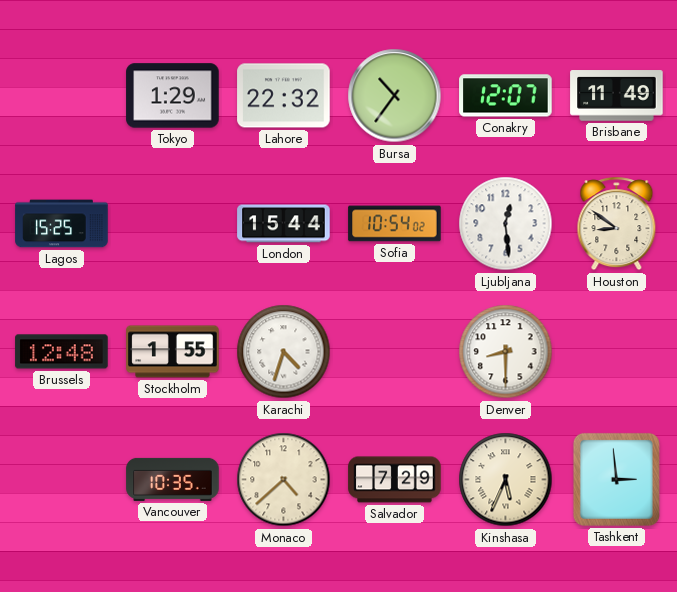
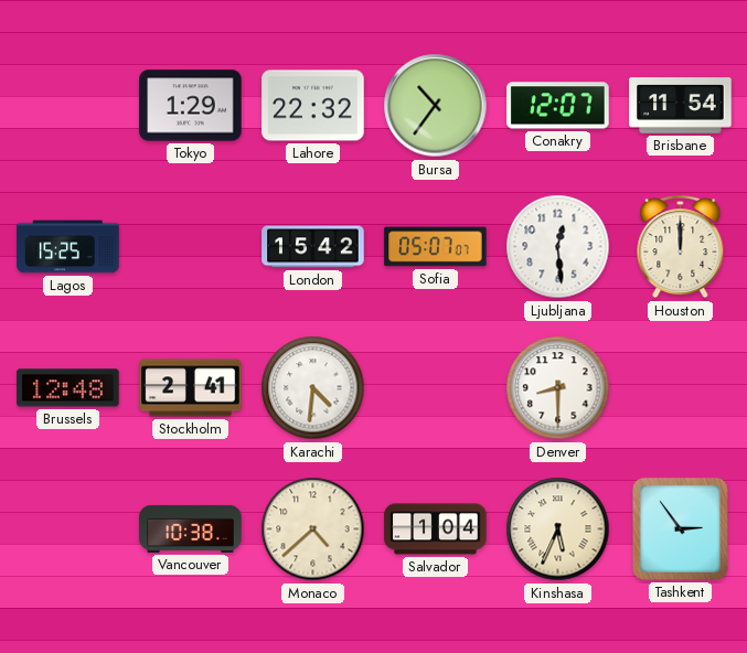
Brisbane: 11:49 -> 11:54
London: 15:44 -> 15:42
Sofia: 10:54 -> 05:07
Houston: 8:51 -> 12:00
Stockholm: 1:55 -> 2:41
Karachi: 4:33 -> 4:31
Vancouver: 10:35 -> 10:38
Salvador: 7:29 -> 1:04
Tashkent: 2:59 -> 2:54
